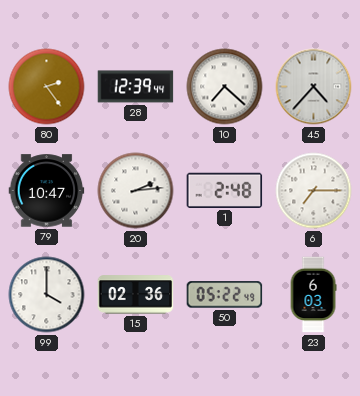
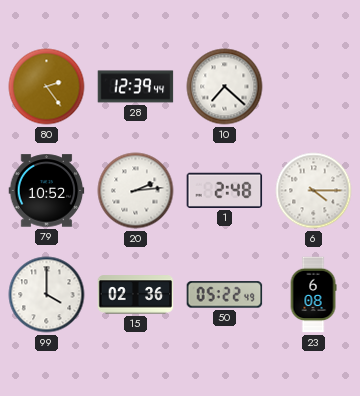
45: 4:37 -> none
79: 10:47 -> 10:52
6: 7:15 -> 4:15
23: 6:03 -> 6:08
